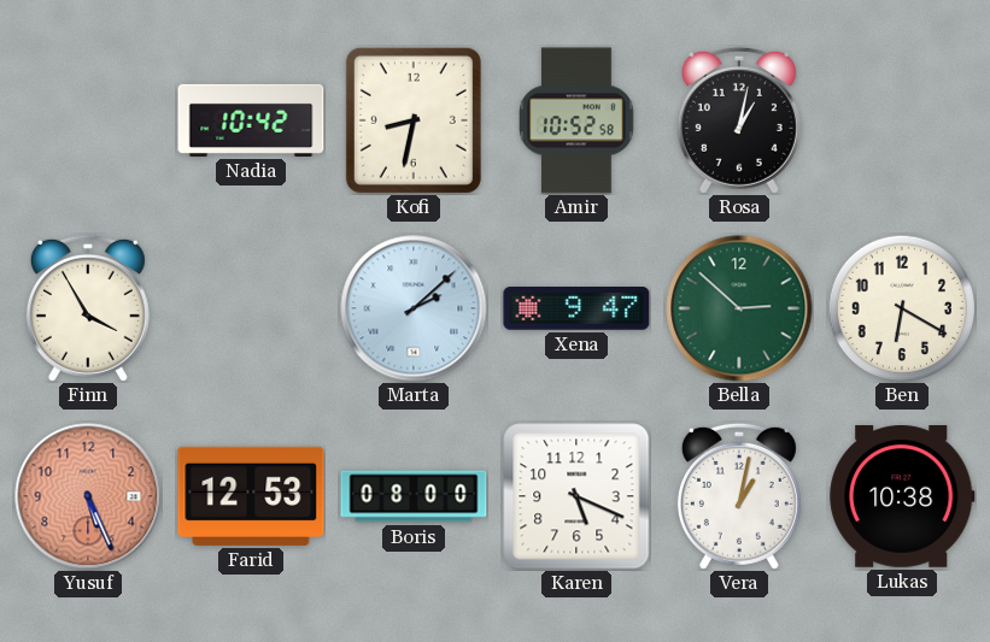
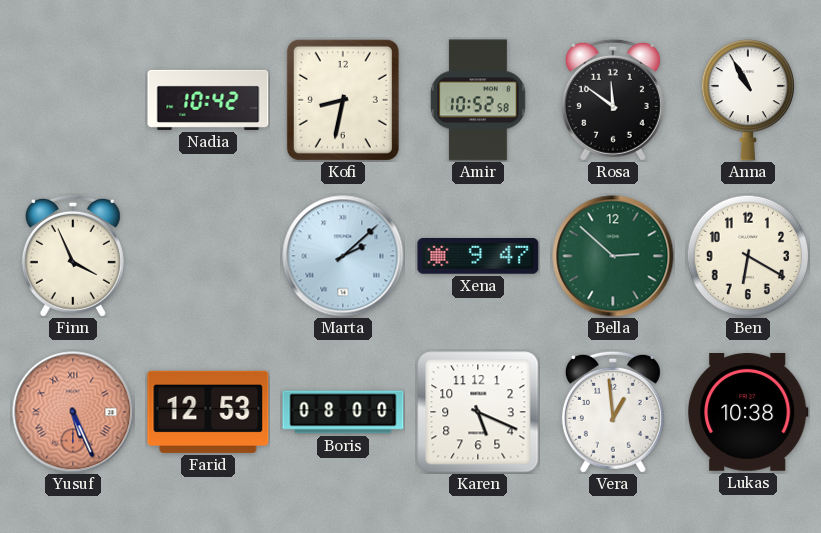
Rosa: 1:02 -> 11:51
Anna: none -> 10:55
Finn: 3:55 -> 3:56
Yusuf numerals: Arabic -> Roman
Vera: 1:02 -> 12:59
